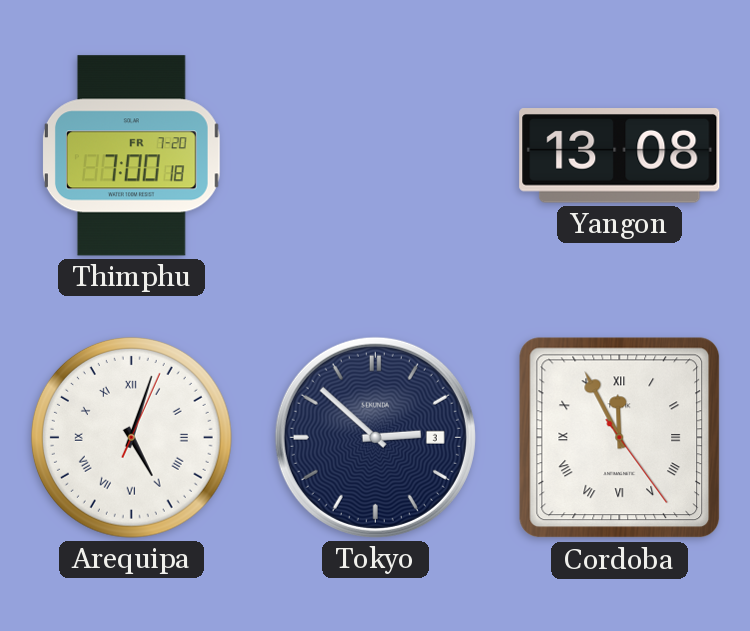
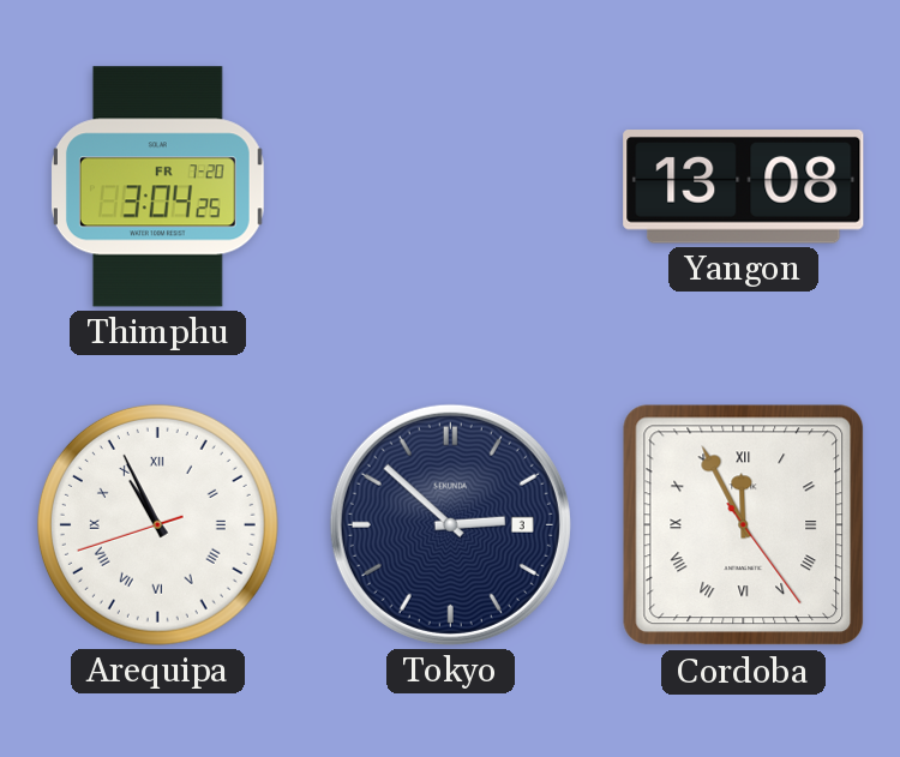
Thimphu: 7:00 -> 3:04
Arequipa: 5:03 -> 10:55
